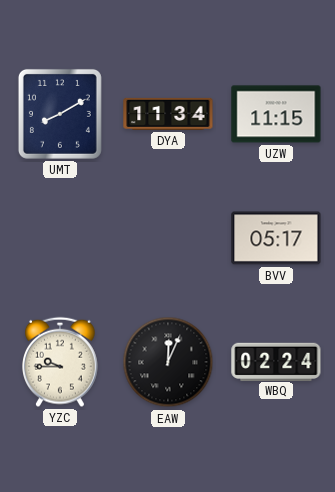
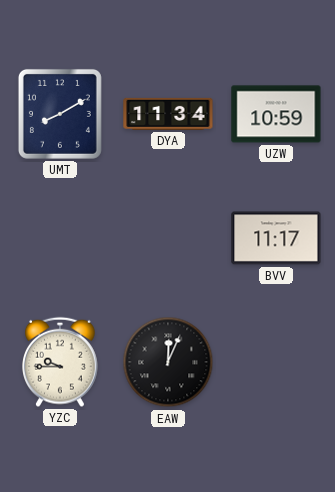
UZW: 11:15 -> 10:59
BVV: 05:17 -> 11:17
WBQ: 02:24 -> none
